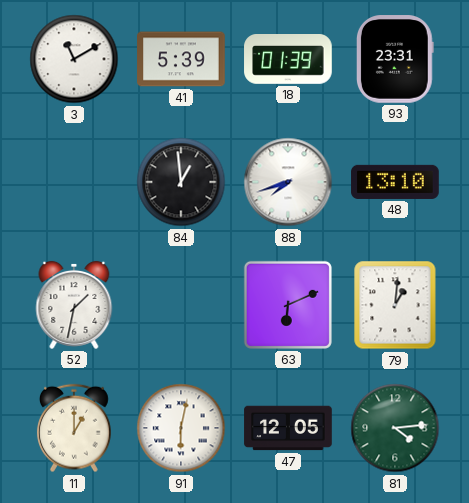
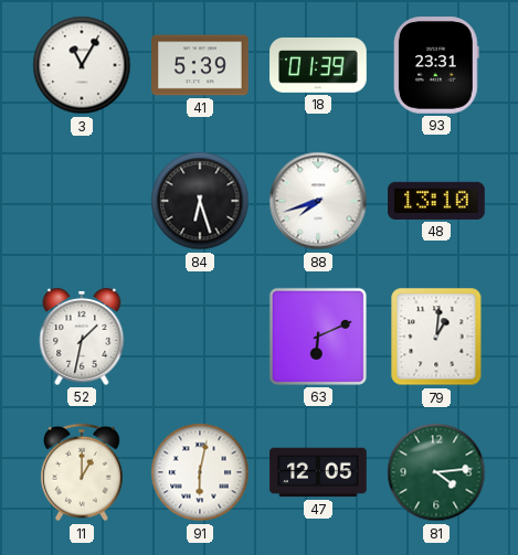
3: 11:10 -> 11:05
84: 12:59 -> 6:27
